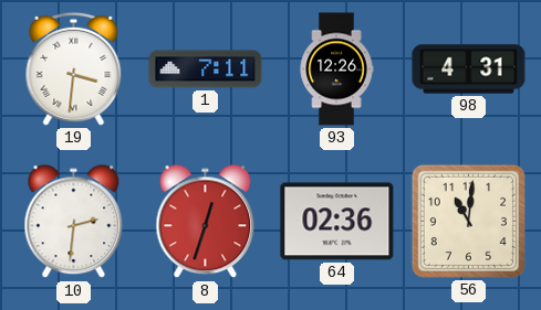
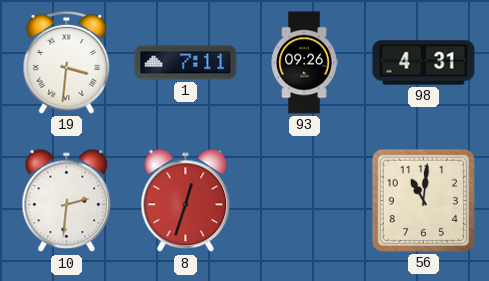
93: 12:26 -> 09:26
64: 02:36 -> none
